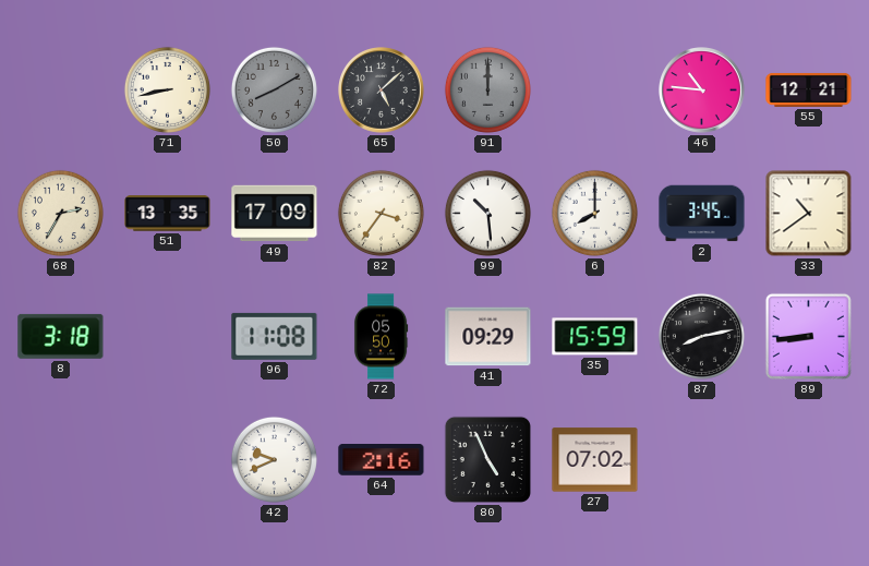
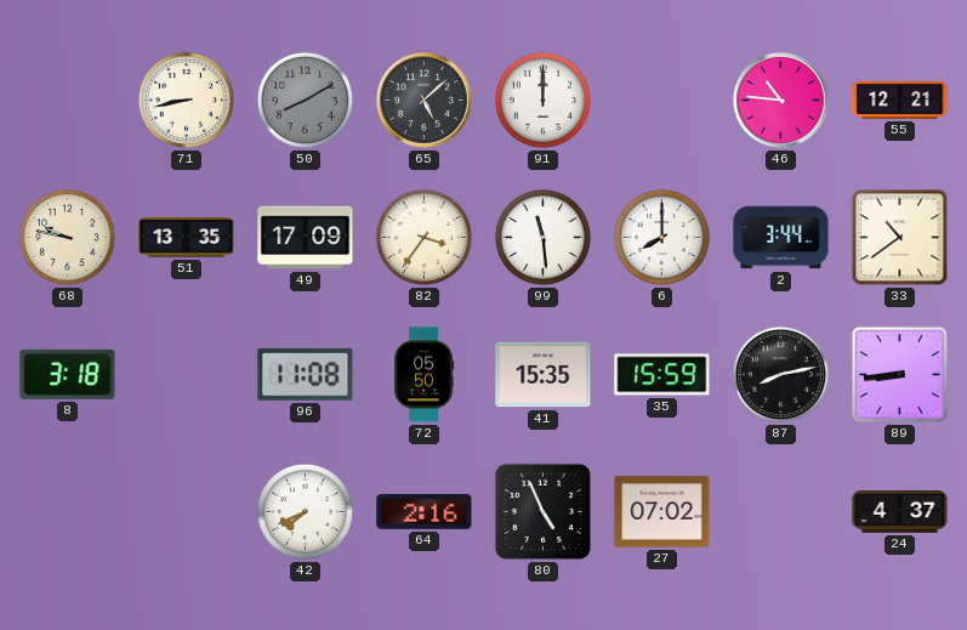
91 dial: grey -> white
68: 2:35 -> 9:47
99: 10:29 -> 11:29
2: 3:45 -> 3:44
41: 09:29 -> 15:35
42: 9:41 -> 7:41
24: none -> 4:37
